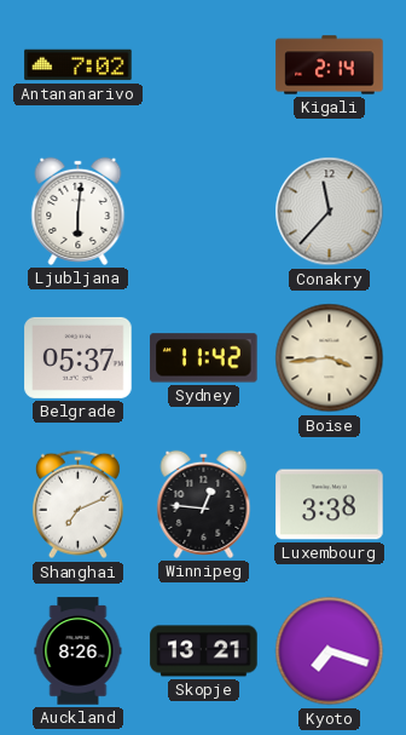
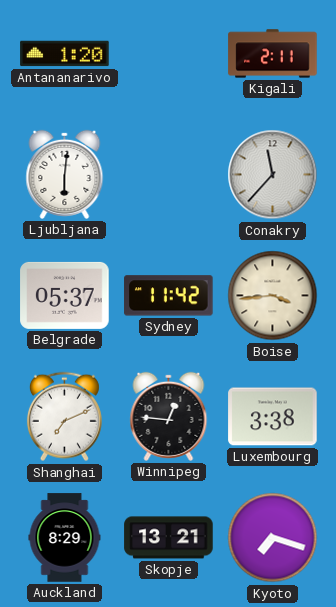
Antananarivo: 7:02 -> 1:20
Kigali: 2:14 -> 2:11
Auckland: 8:26 -> 8:29
